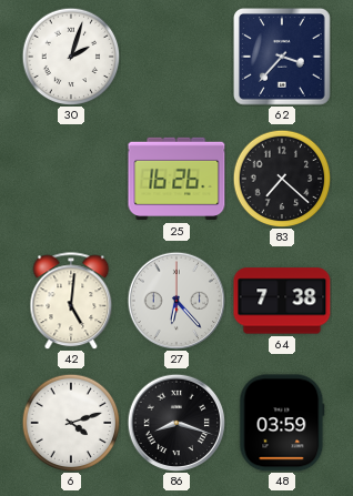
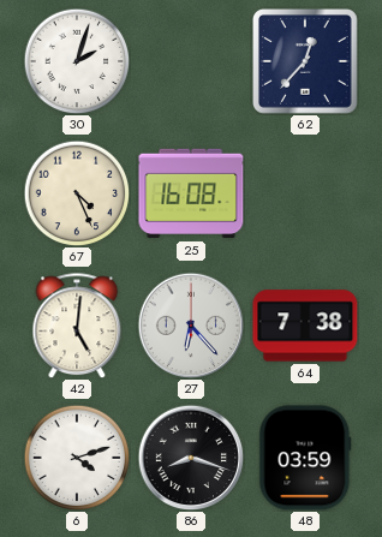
62: 3:37 -> 12:37
67: none -> 4:26
25: 16:26 -> 16:08
83: 7:22 -> none
